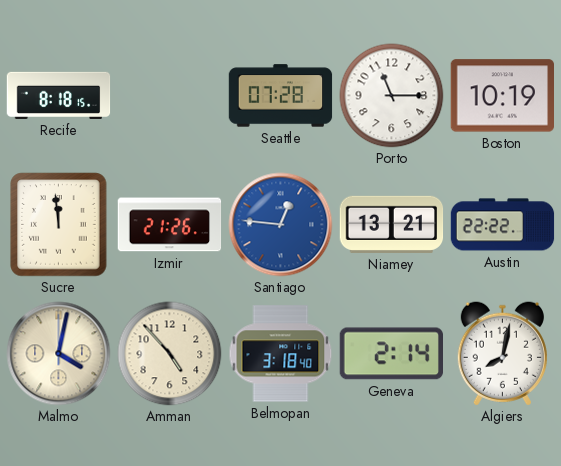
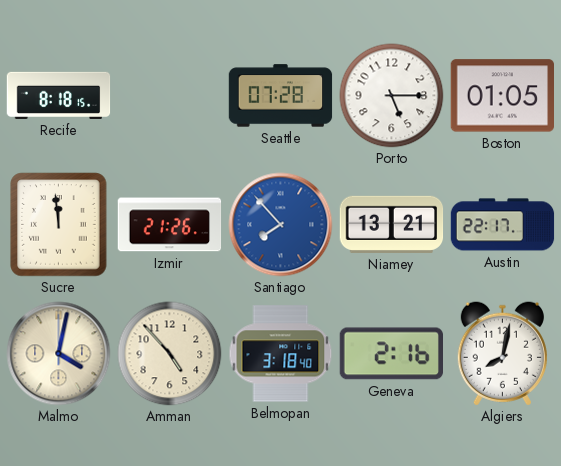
Porto: 11:15 -> 5:15
Boston: 10:19 -> 01:05
Santiago: 12:46 -> 7:53
Austin: 22:22 -> 22:17
Geneva: 2:14 -> 2:16
